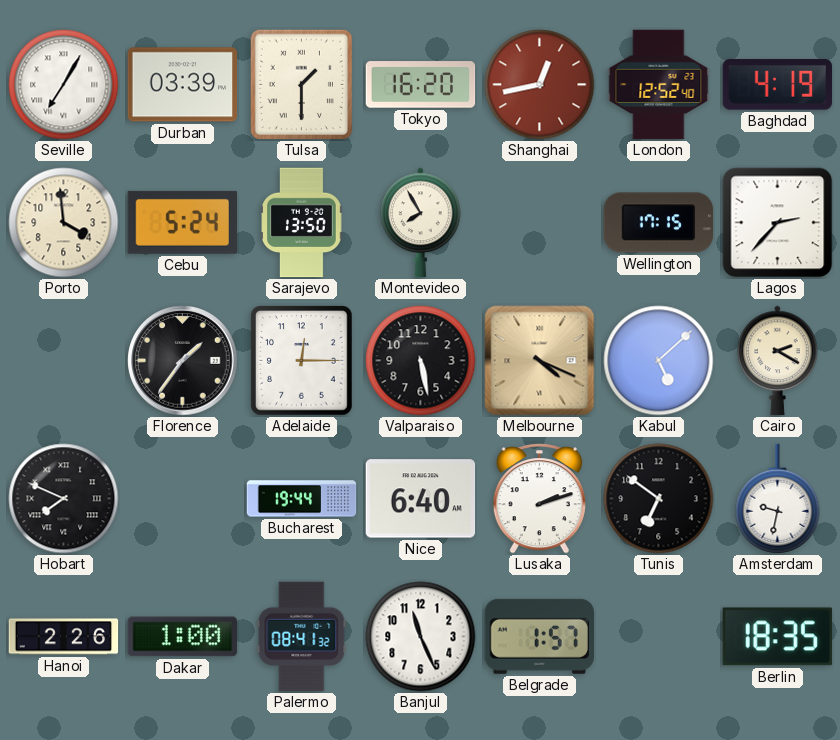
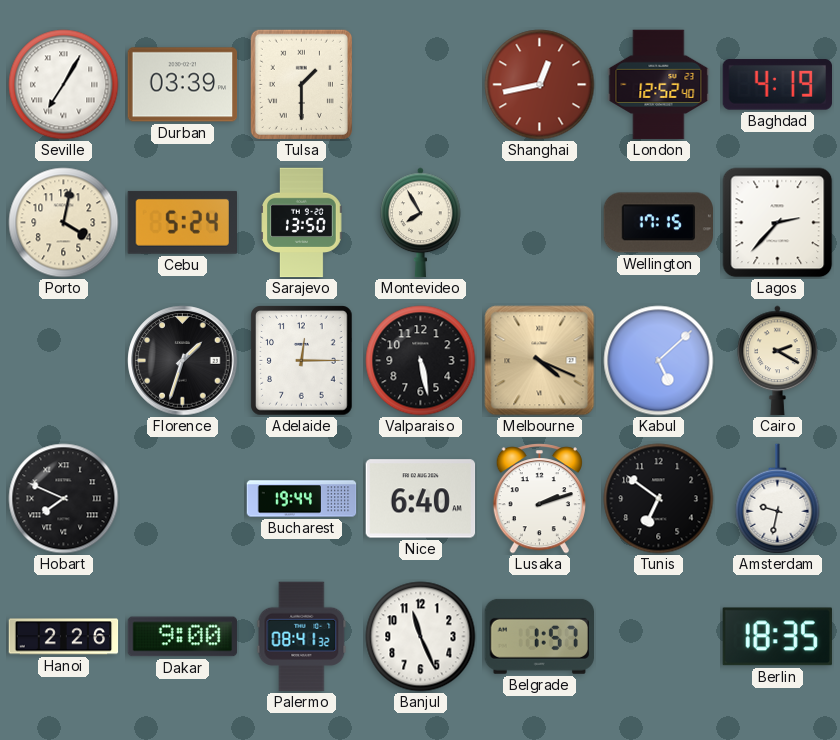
Tokyo: 16:20 -> none
Porto: 3:59 -> 4:02
Florence: 1:36 -> 1:33
Dakar: 1:00 -> 9:00
